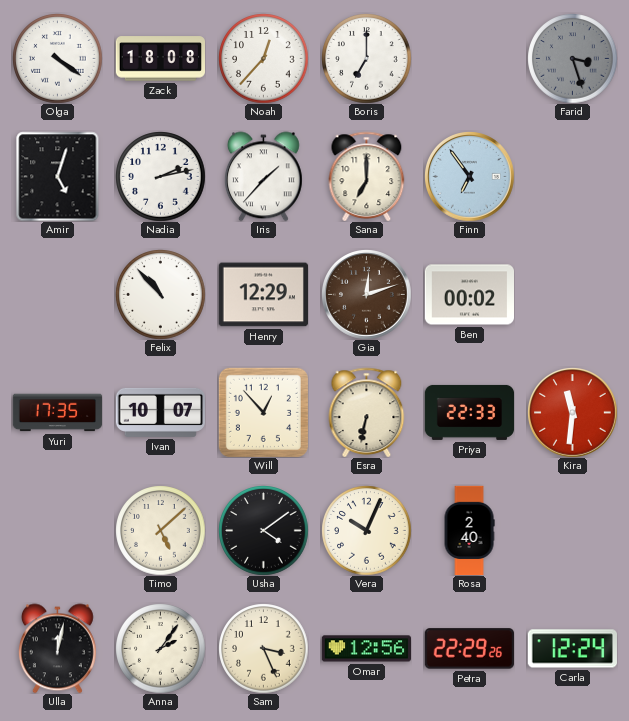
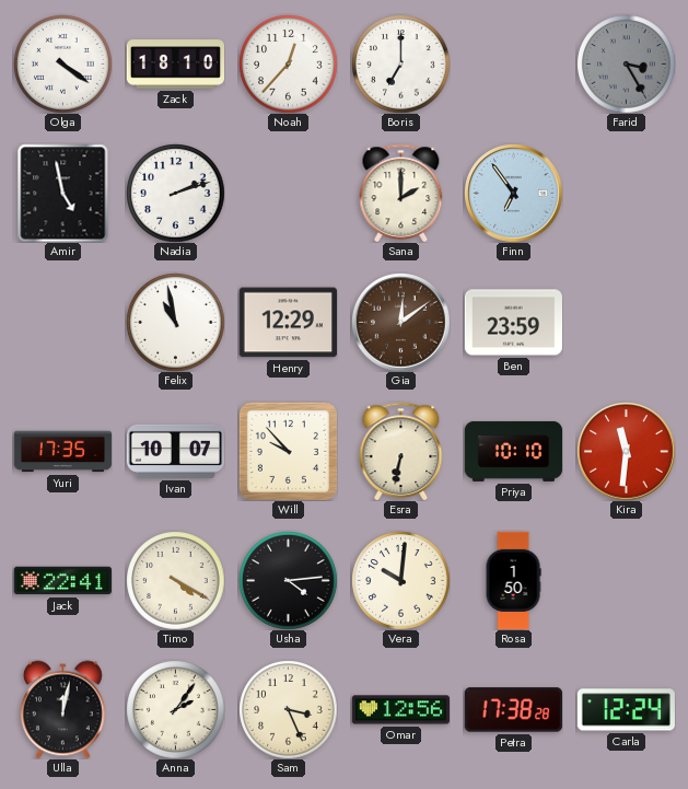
Zack: 18:08 -> 18:10
Farid: 3:27 -> 3:25
Amir: 5:03 -> 4:58
Nadia: 2:13 -> 2:12
Iris: 1:37 -> none
Sana: 7:00 -> 2:00
Felix: 10:53 -> 10:58
Gia: 12:12 -> 12:09
Ben: 00:02 -> 23:59
Will: 12:53 -> 9:53
Priya: 22:33 -> 10:10
Jack: none -> 22:41
Timo: 5:08 -> 4:20
Usha: 4:09 -> 4:14
Vera: 10:04 -> 10:01
Rosa: 2:40 -> 1:50
Petra: 22:29 -> 17:38
